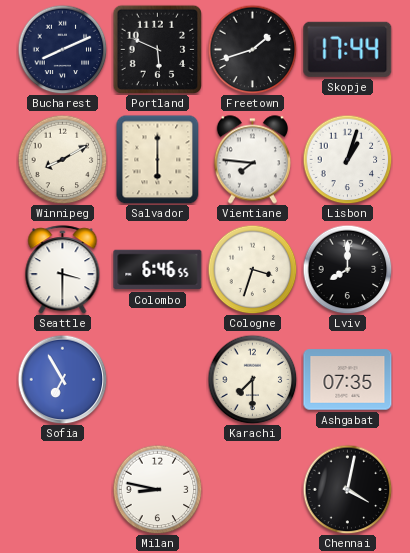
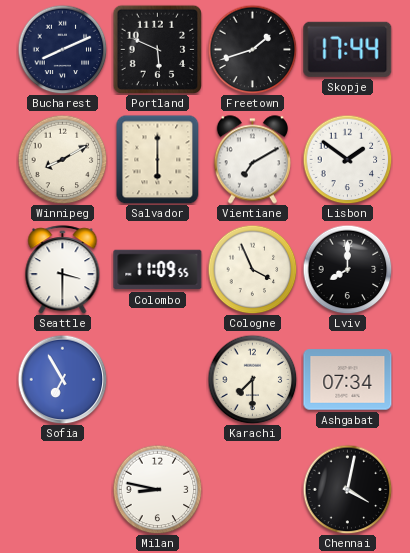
Vientiane: 7:46 -> 7:10
Lisbon: 1:03 -> 1:51
Colombo: 6:46 -> 11:09
Cologne: 3:33 -> 3:56
Ashgabat: 07:35 -> 07:34
